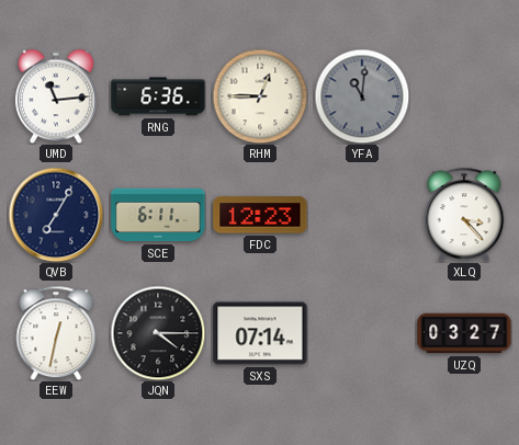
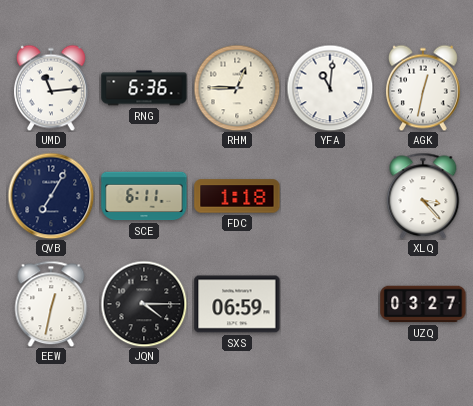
YFA dial: grey -> white
AGK: none -> 12:32
FDC: 12:23 -> 1:18
SXS: 07:14 -> 06:59
